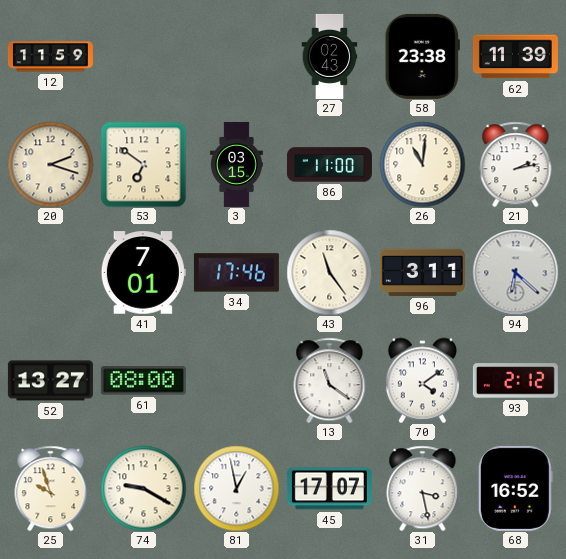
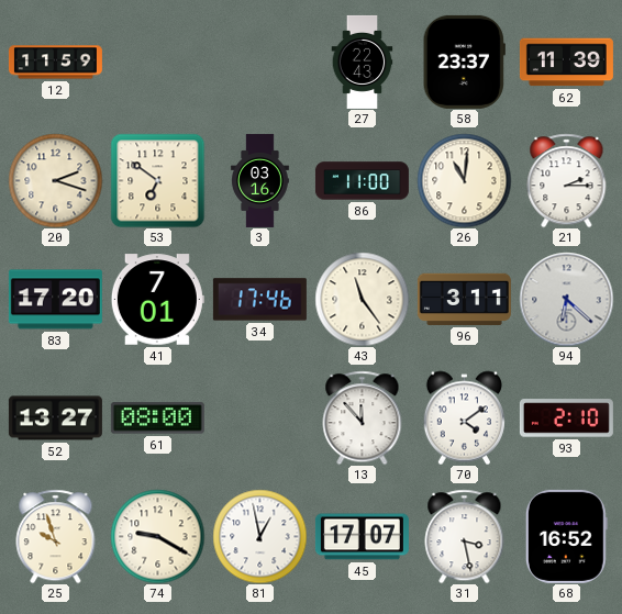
27: 02:43 -> 22:43
58: 23:38 -> 23:37
3: 03:15 -> 03:16
21: 2:13 -> 2:15
83: none -> 17:20
13: 11:21 -> 11:53
93: 2:12 -> 2:10
